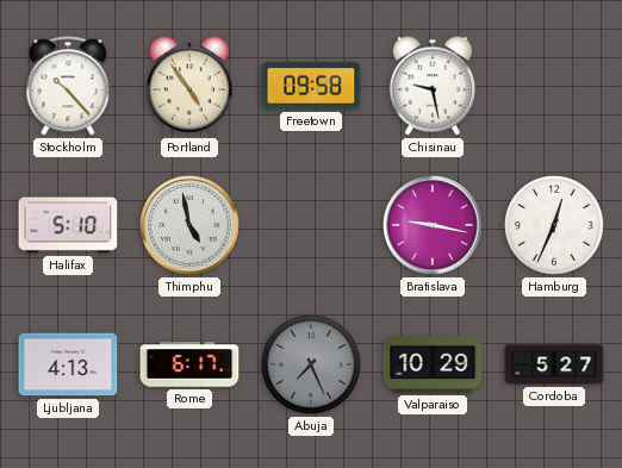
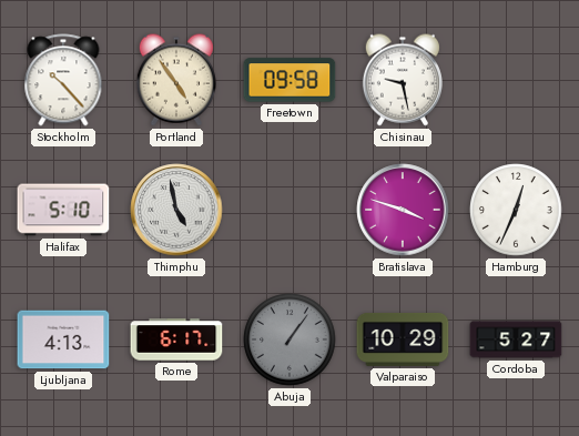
Bratislava: 9:17 -> 3:48
Abuja: 7:26 -> 1:06
